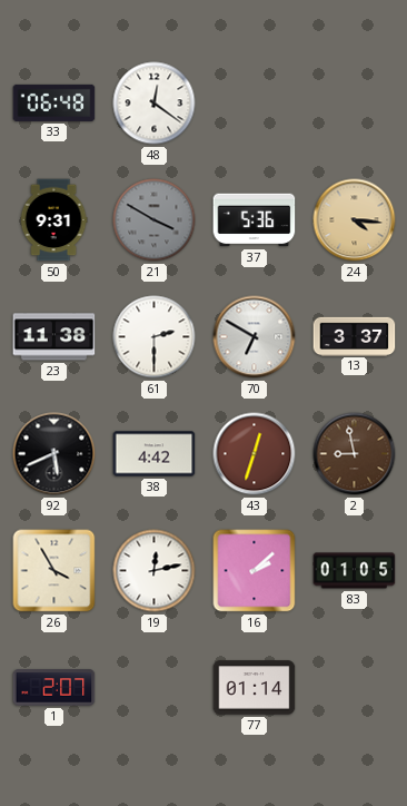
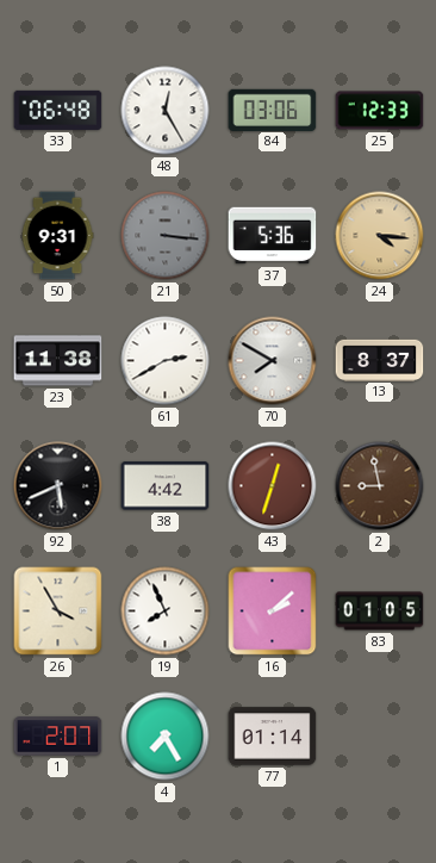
48: 12:21 -> 12:25
84: none -> 03:06
25: none -> 12:33
21: 3:50 -> 3:16
61: 2:30 -> 2:40
70: 6:50 -> 7:50
13: 3:37 -> 8:37
19: 12:13 -> 7:56
4: none -> 7:25
